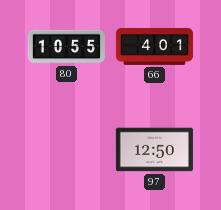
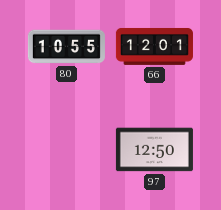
66: 4:01 -> 12:01
